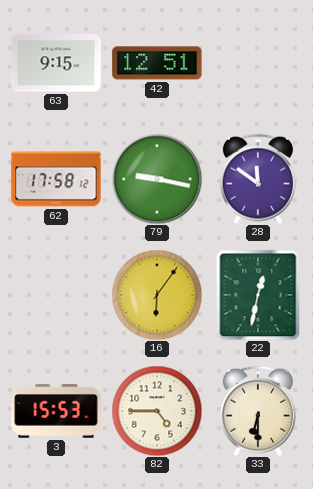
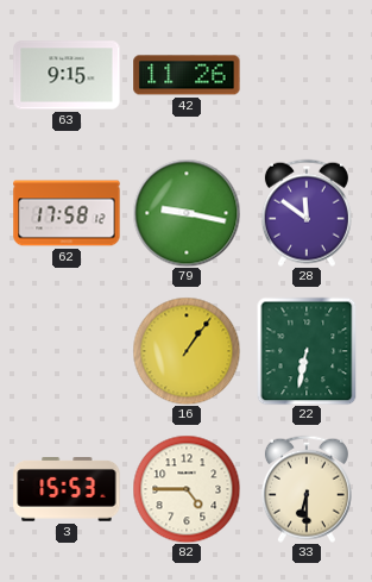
42: 12:51 -> 11:26
16: 6:06 -> 1:06
22: 12:32 -> 6:32
